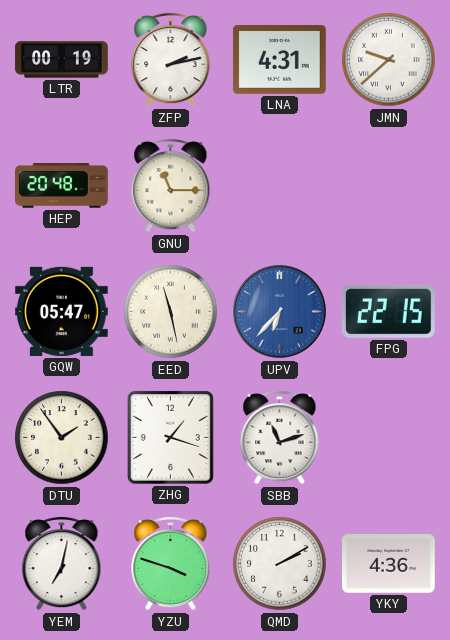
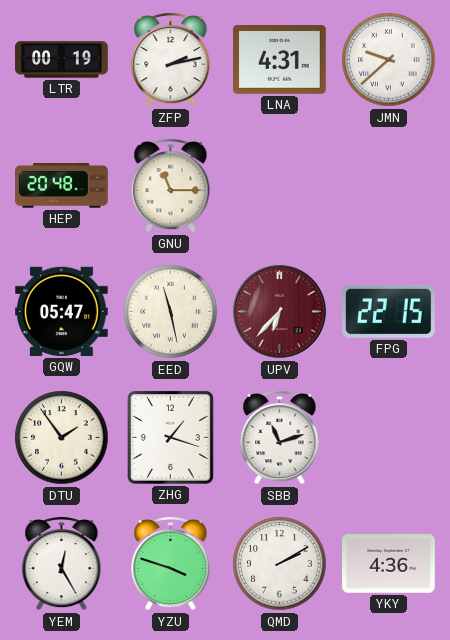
UPV dial: blue -> burgundy
YEM: 7:02 -> 12:25
